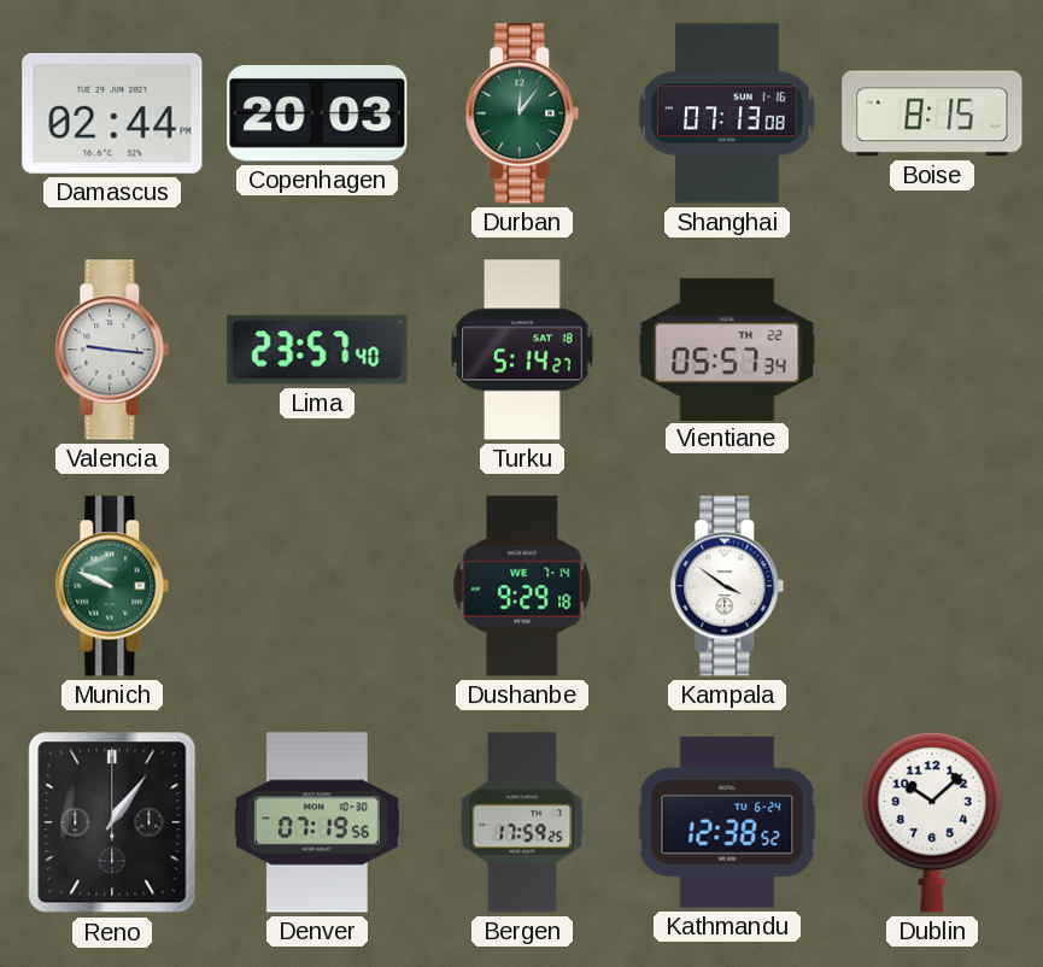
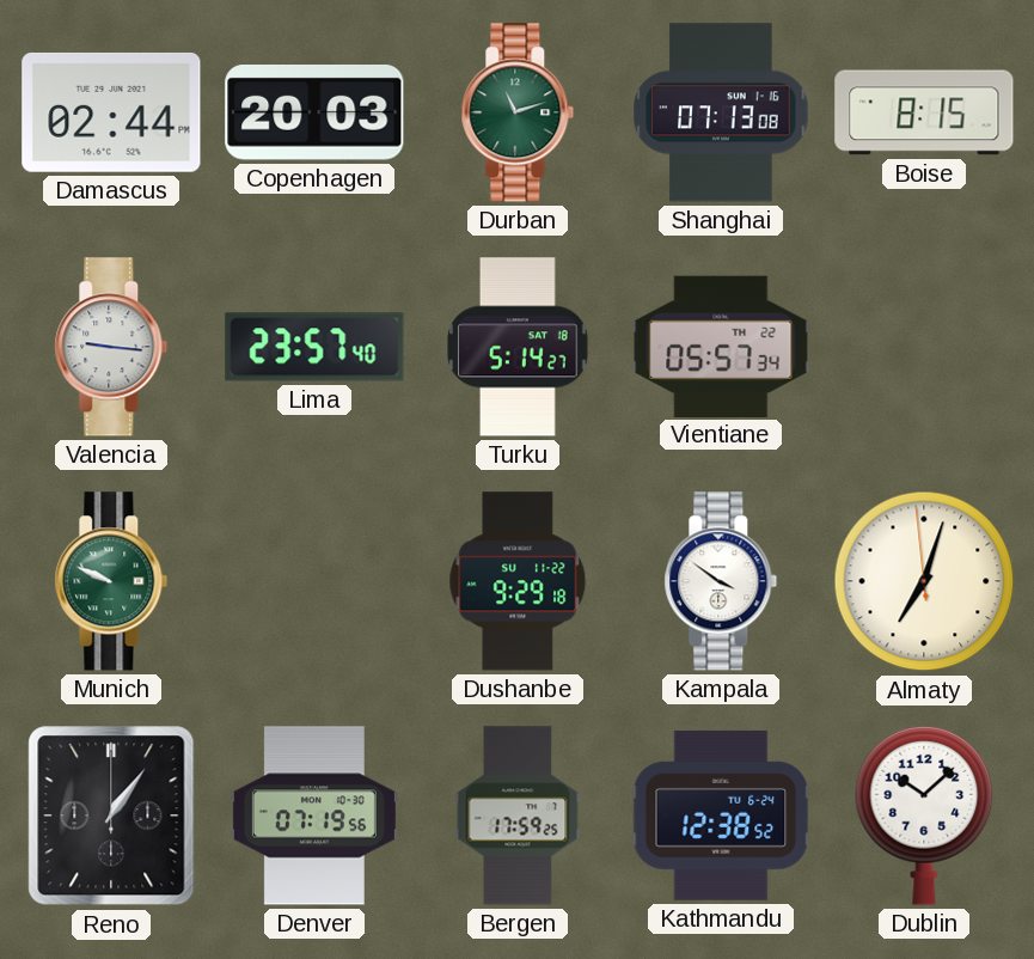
Durban: 12:06 -> 11:12
Dushanbe date: WE 7-14 -> SU 11-22
Almaty: none -> 7:02
